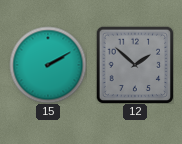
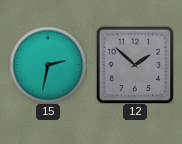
15: 2:10 -> 2:32
